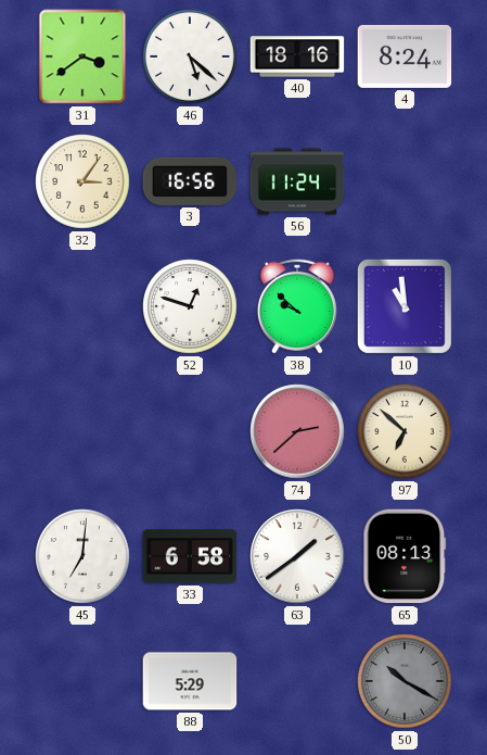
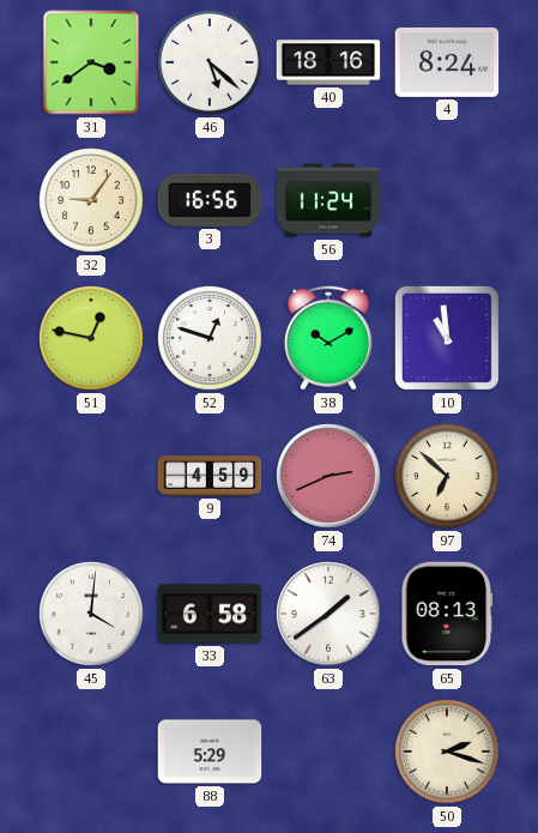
32: 3:06 -> 9:06
51: none -> 12:47
38: 9:52 -> 10:10
9: none -> 4:59
74: 2:38 -> 2:41
45: 7:01 -> 4:01
50: 10:20 -> 2:18
50 dial: grey -> cream
